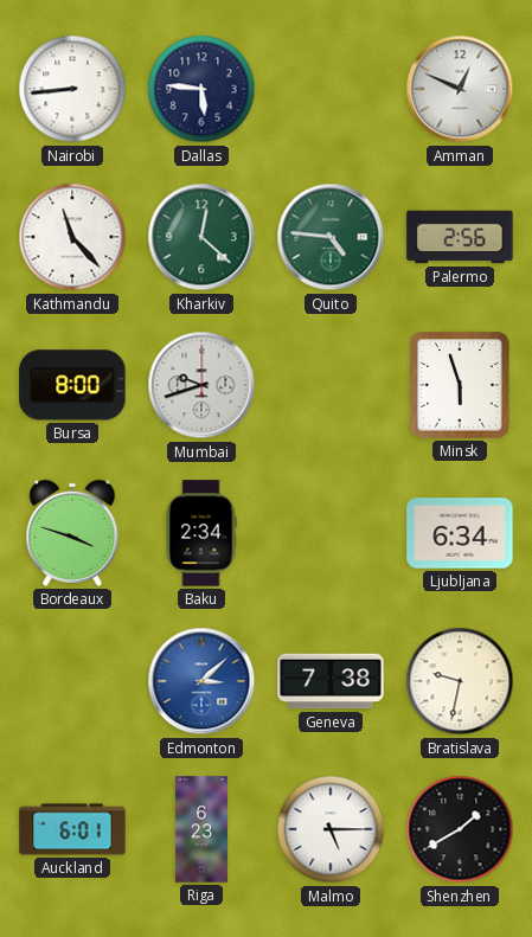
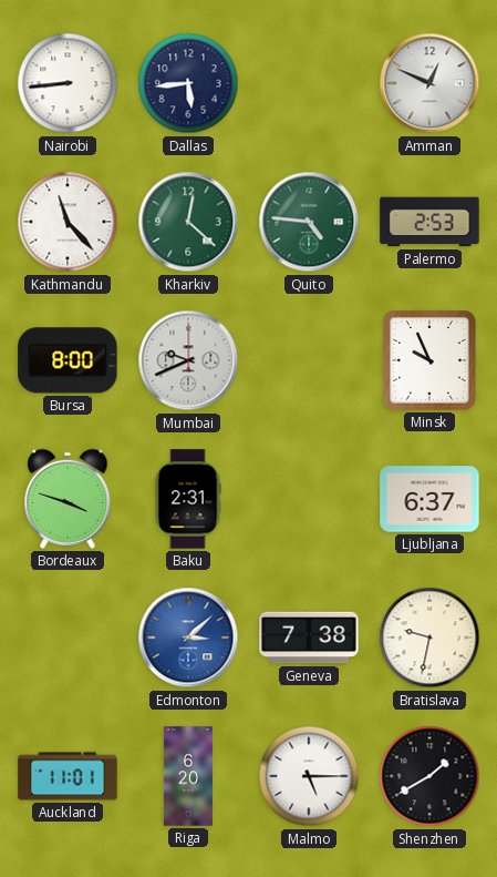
Dallas: 5:46 -> 5:44
Palermo: 2:56 -> 2:53
Mumbai: 9:42 -> 9:41
Minsk: 5:57 -> 9:56
Baku: 2:34 -> 2:31
Ljubljana: 6:34 -> 6:37
Auckland: 6:01 -> 11:01
Riga: 6:23 -> 6:20
